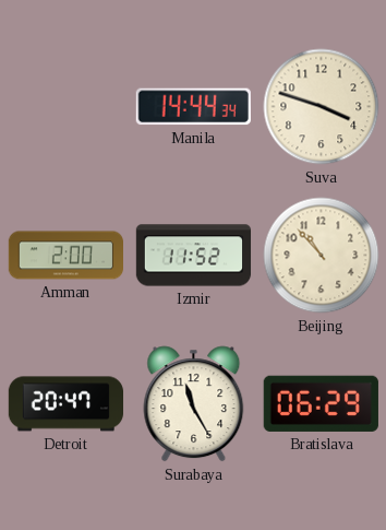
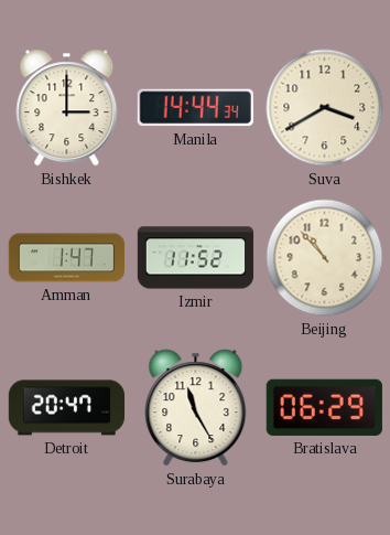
Bishkek: none -> 3:00
Suva: 3:48 -> 3:40
Amman: 2:00 -> 1:47
